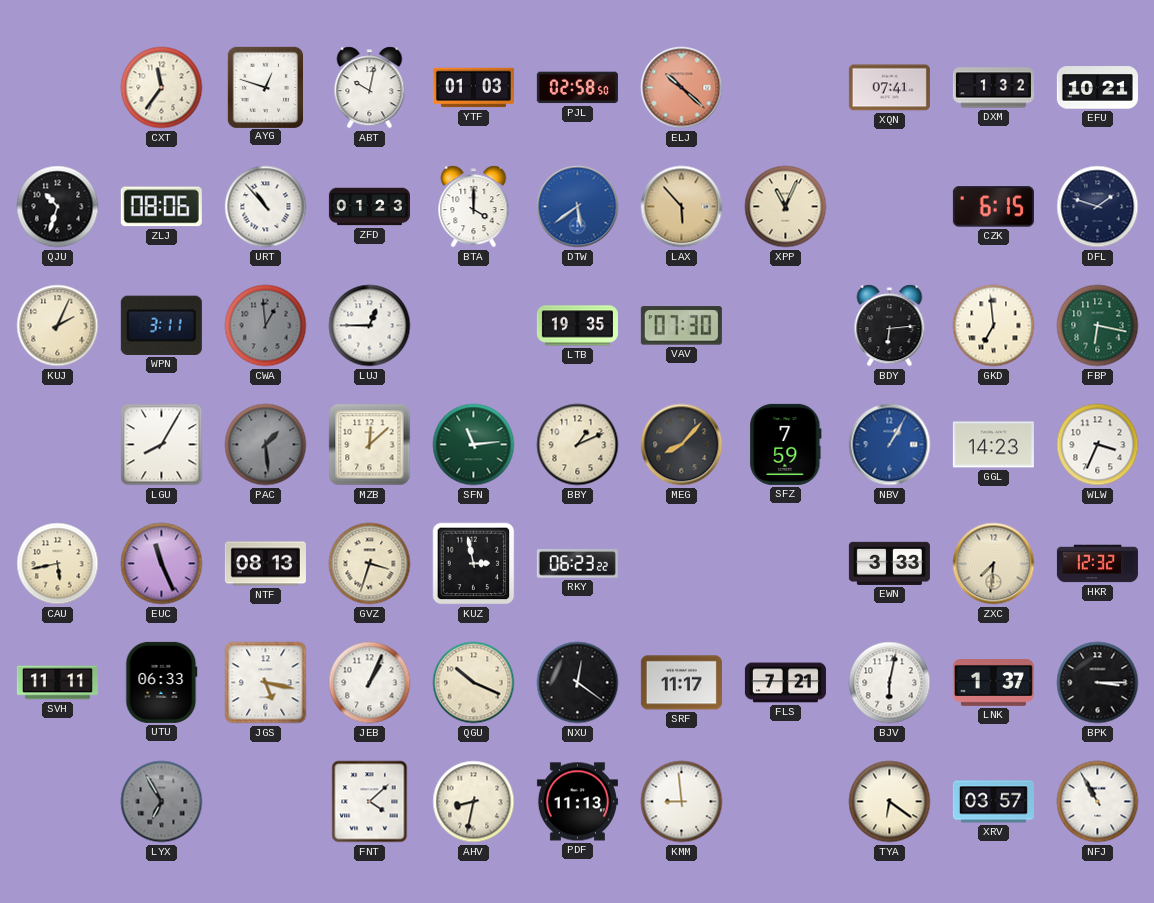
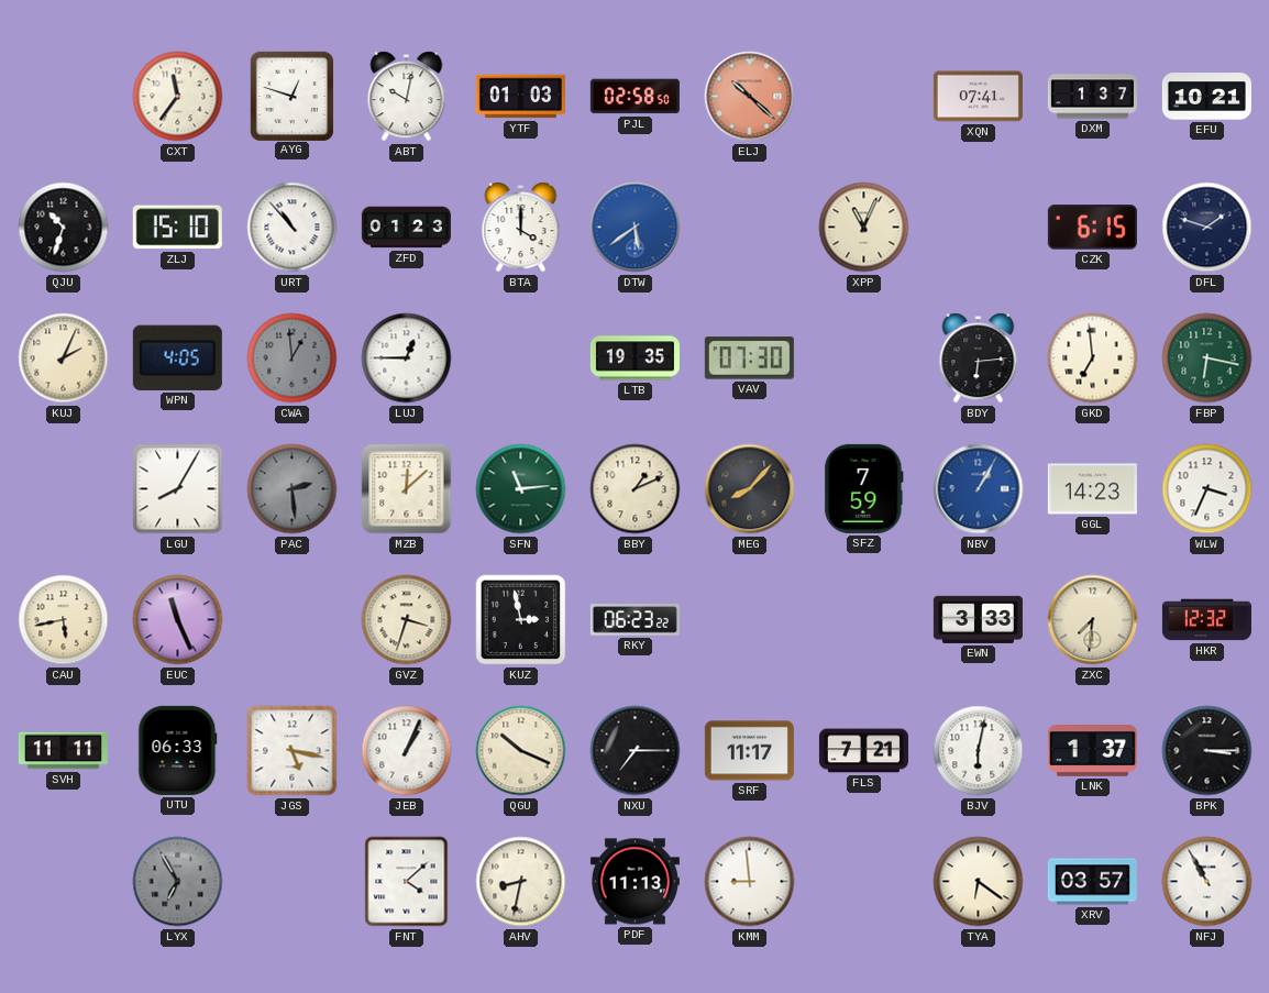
DXM: 1:32 -> 1:37
ZLJ: 08:06 -> 15:10
LAX: 5:53 -> none
WPN: 3:11 -> 4:05
PAC: 1:29 -> 2:29
NTF: 08:13 -> none
NXU: 12:21 -> 7:15
